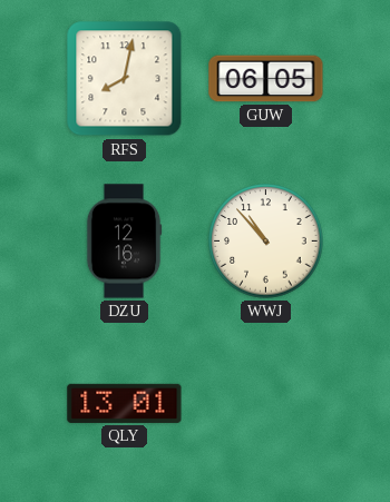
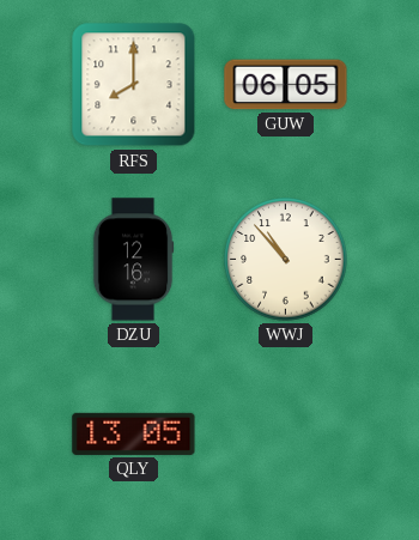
RFS: 8:02 -> 8:00
QLY: 13:01 -> 13:05
